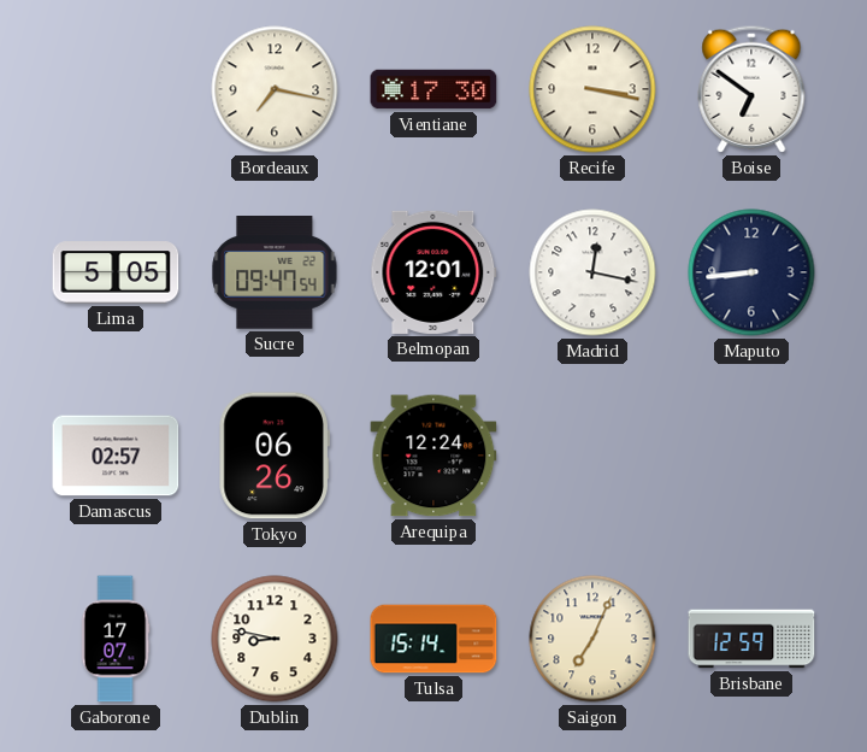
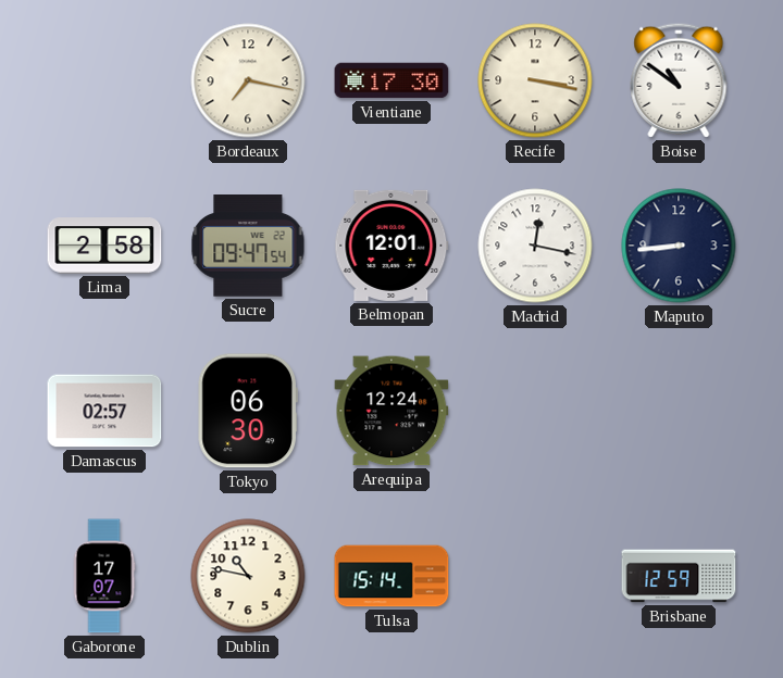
Boise: 6:51 -> 10:51
Lima: 5:05 -> 2:58
Tokyo: 06:26 -> 06:30
Dublin: 8:47 -> 10:47
Saigon: 7:04 -> none
